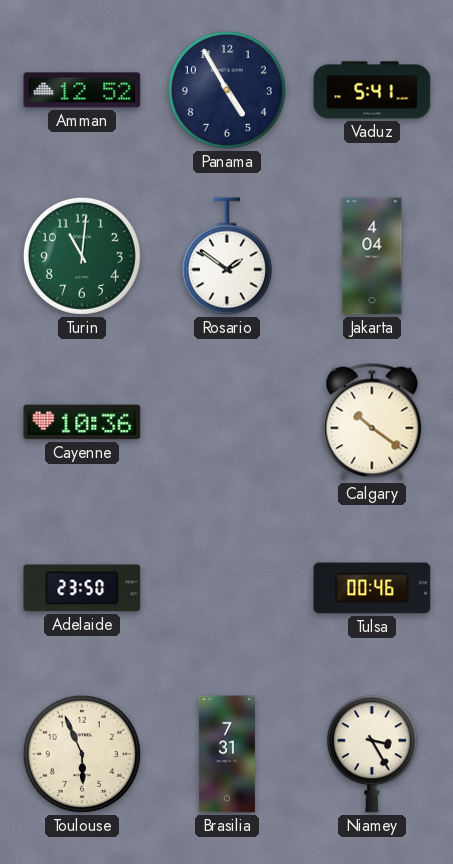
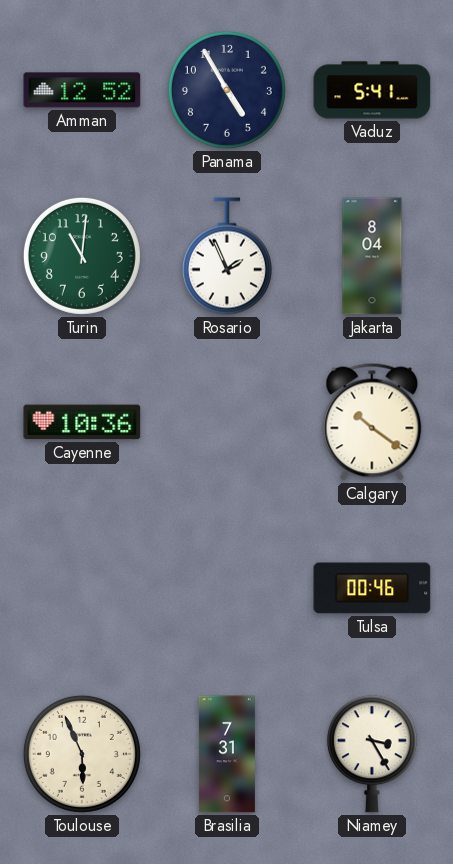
Rosario: 1:51 -> 1:56
Jakarta: 4:04 -> 8:04
Adelaide: 23:50 -> none
